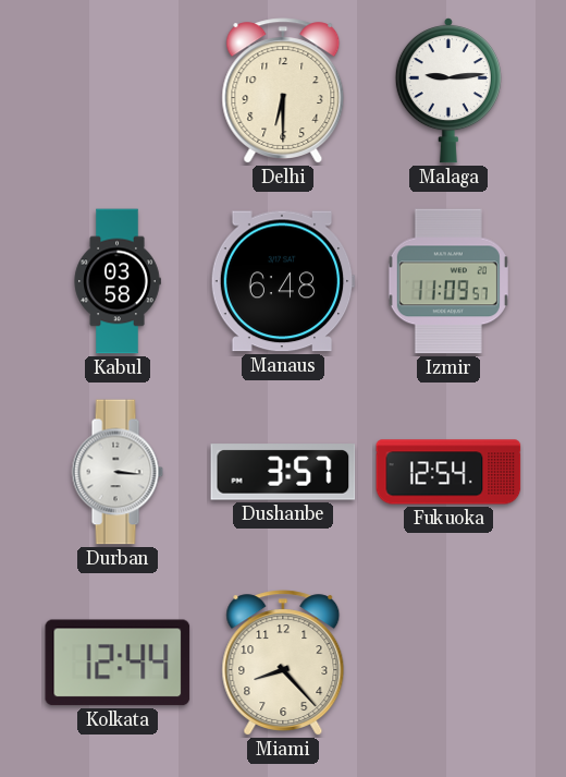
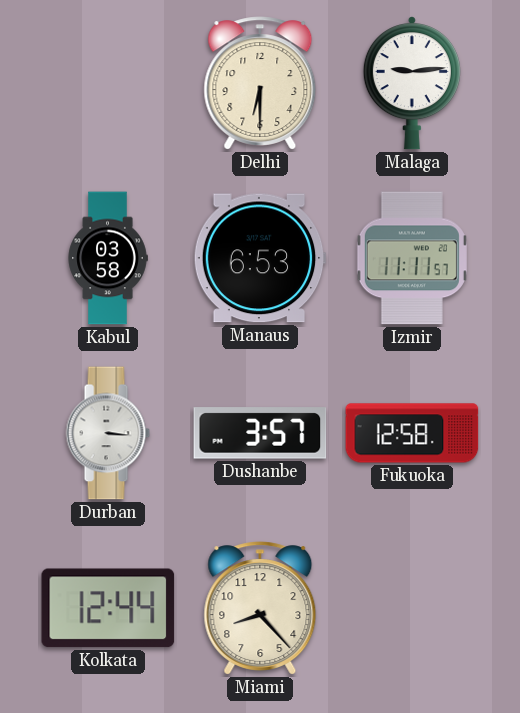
Manaus: 6:48 -> 6:53
Izmir: 11:09 -> 11:11
Fukuoka: 12:54 -> 12:58
